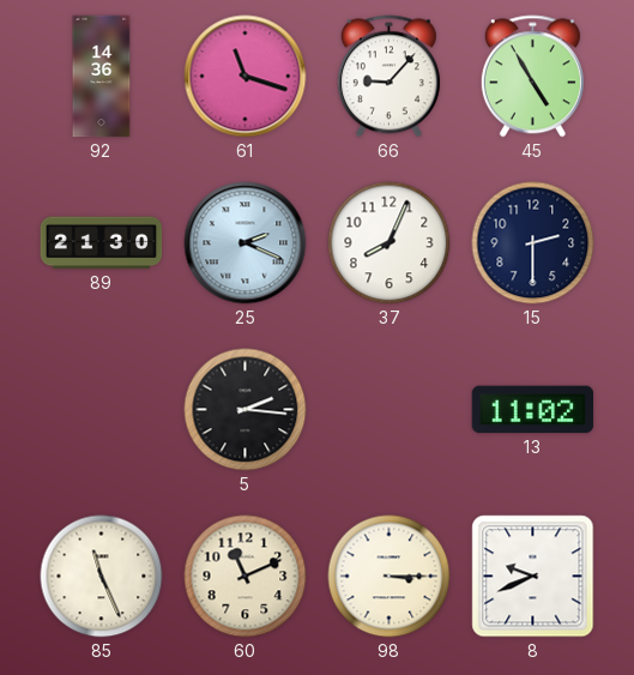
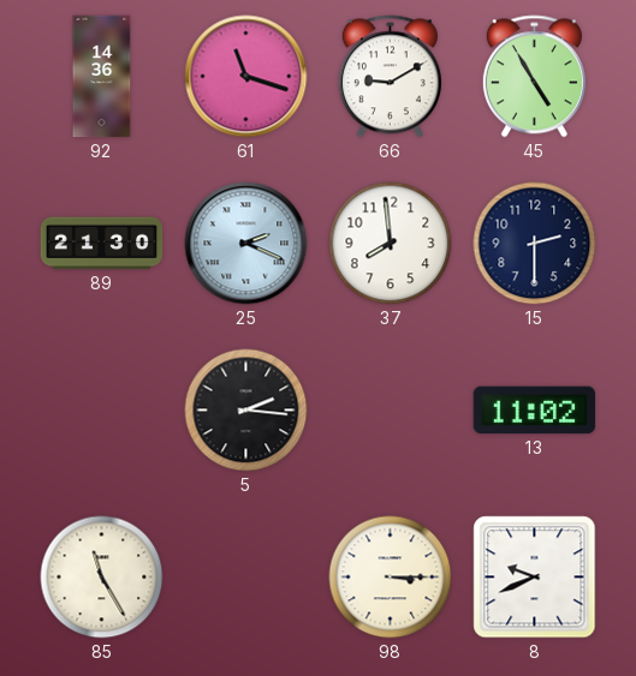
66: 9:07 -> 9:10
37: 8:04 -> 7:59
85: 11:26 -> 11:25
60: 11:11 -> none
